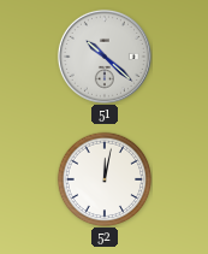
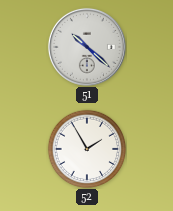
52: 12:02 -> 1:55
